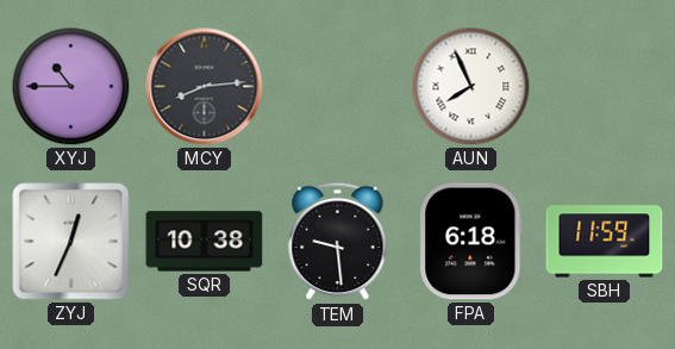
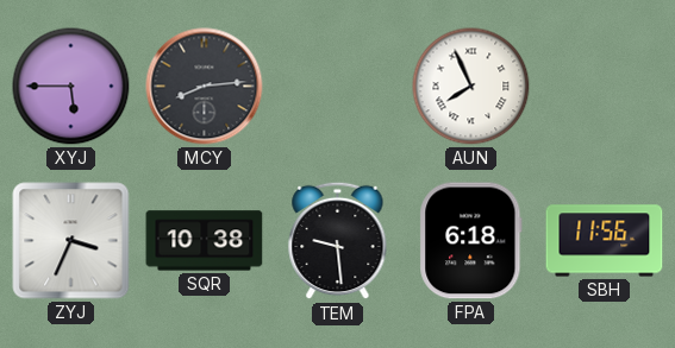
XYJ: 10:45 -> 5:45
ZYJ: 12:34 -> 3:34
SBH: 11:59 -> 11:56
